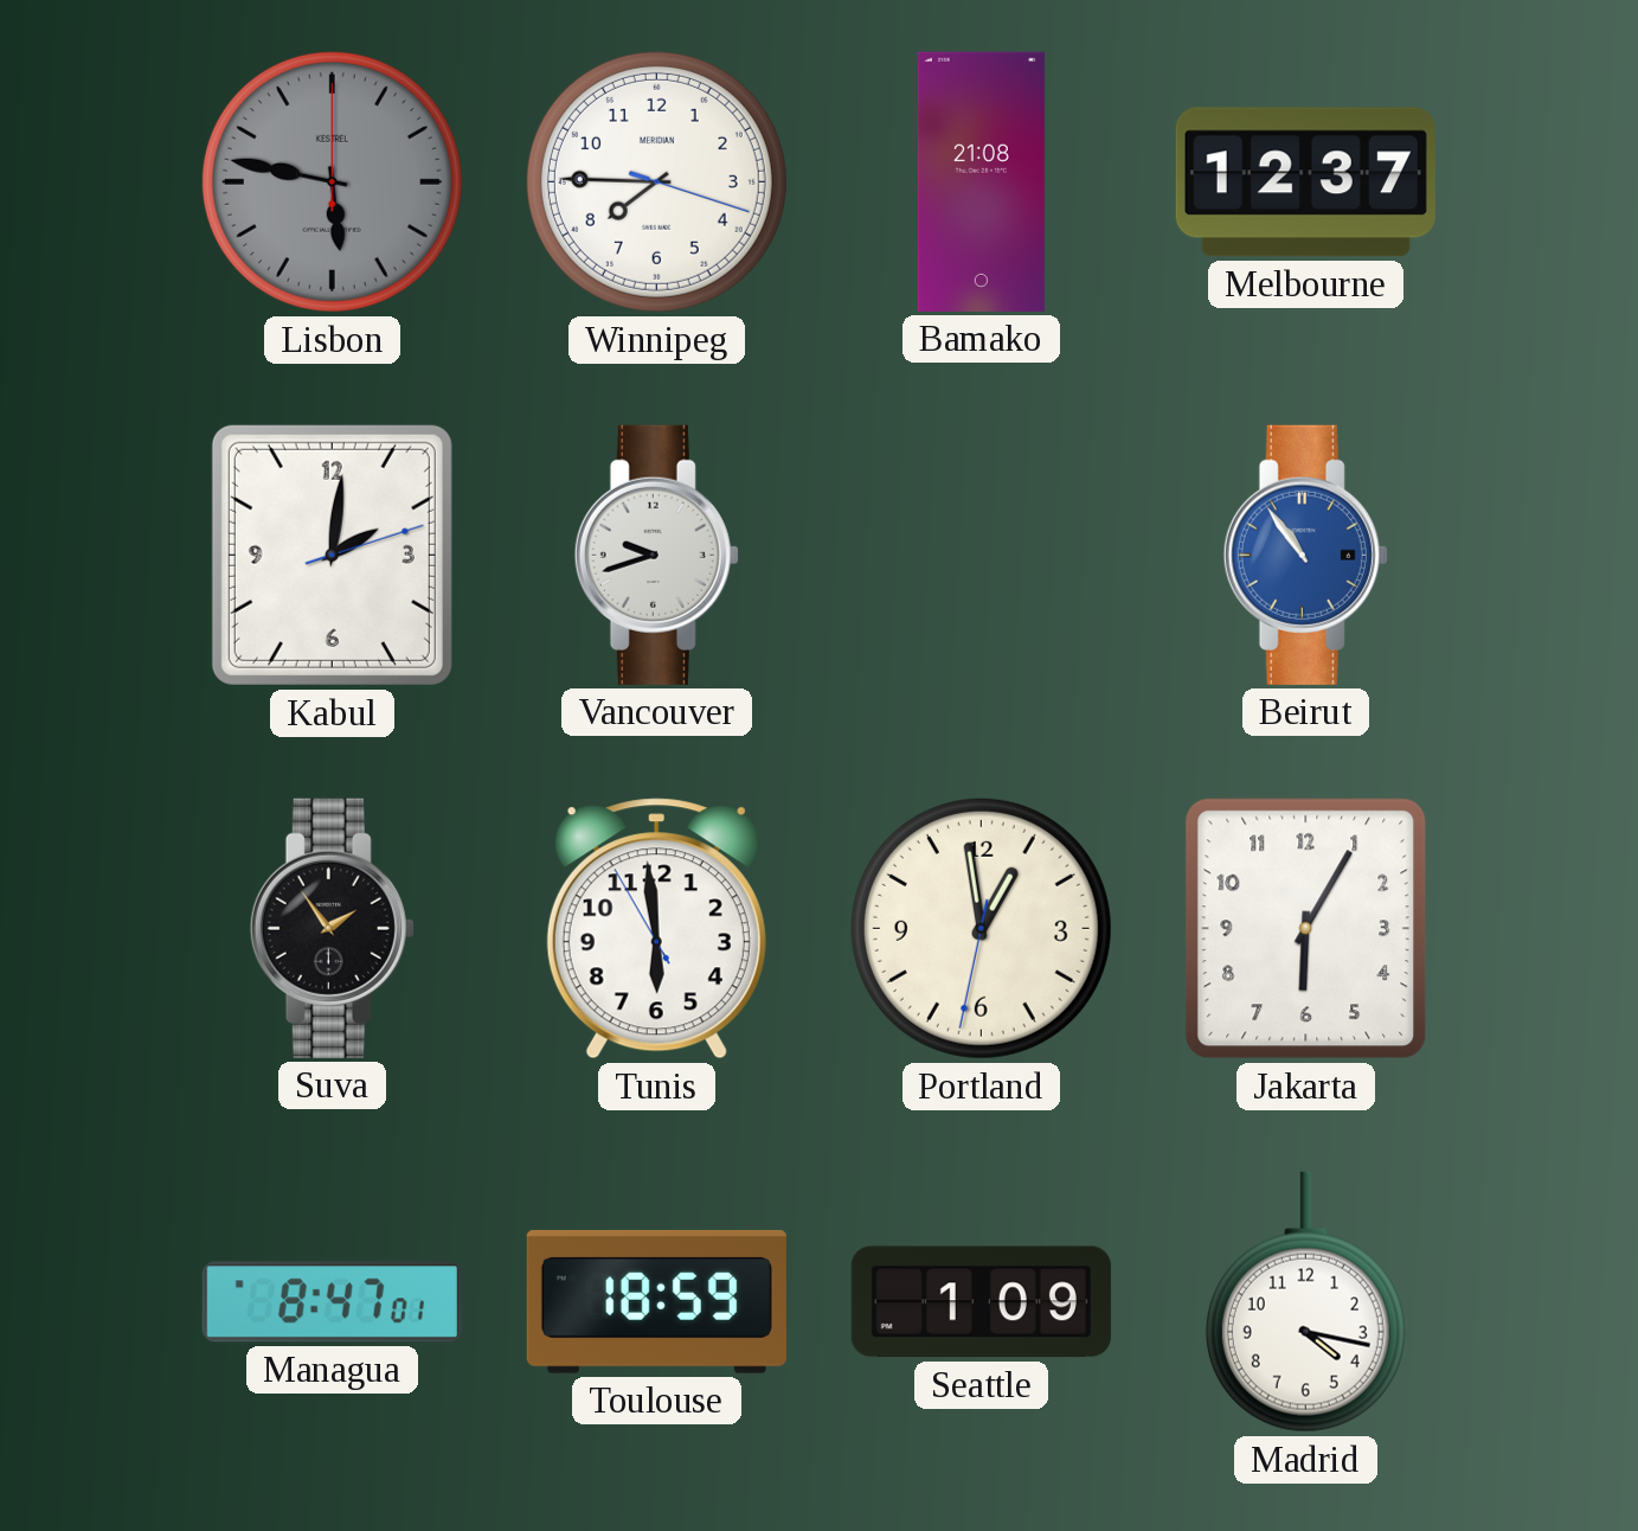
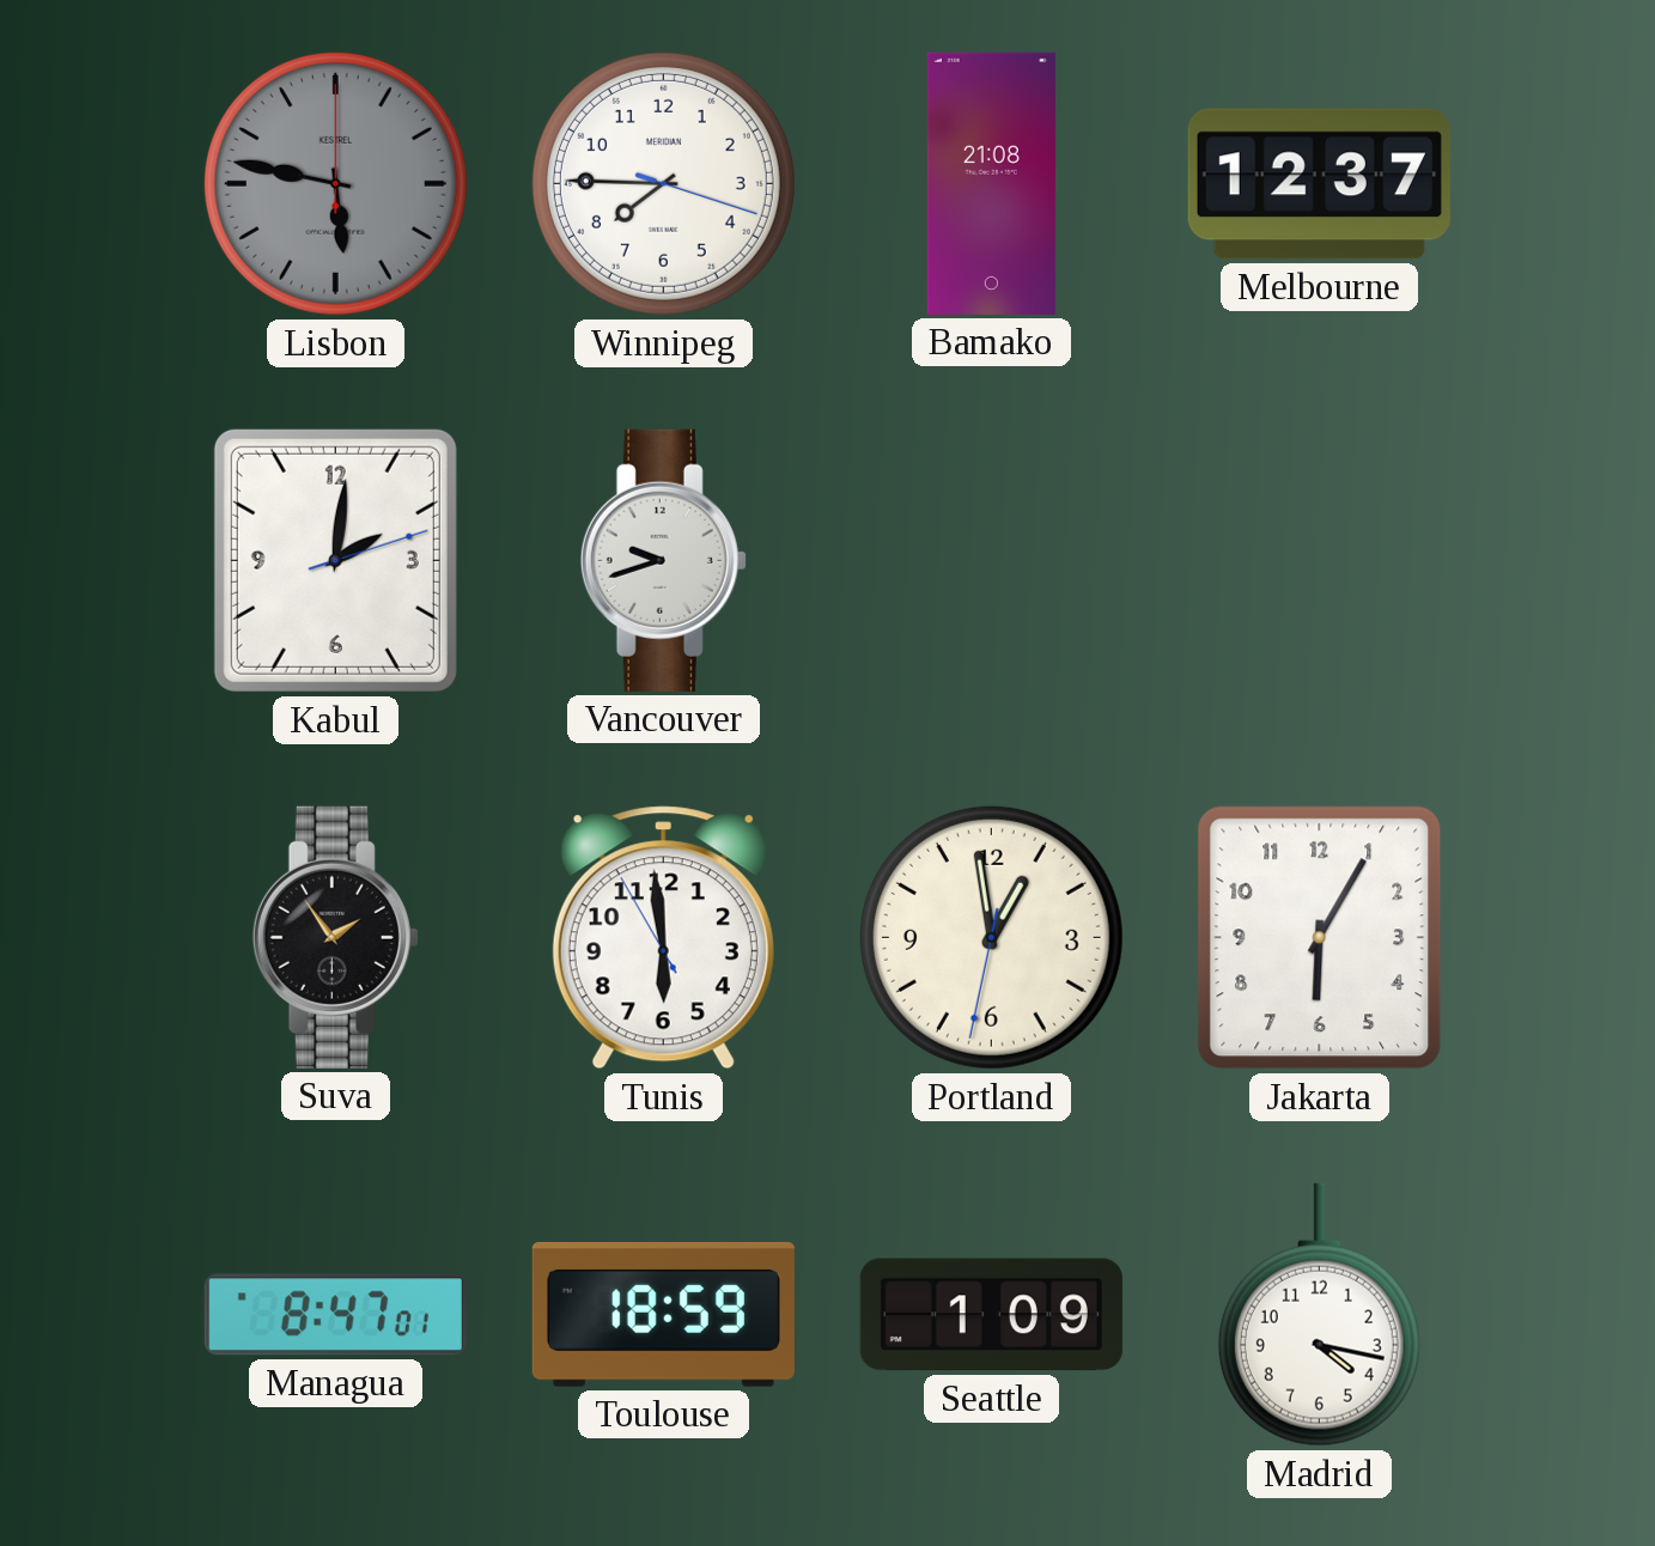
Beirut: 10:54 -> none
